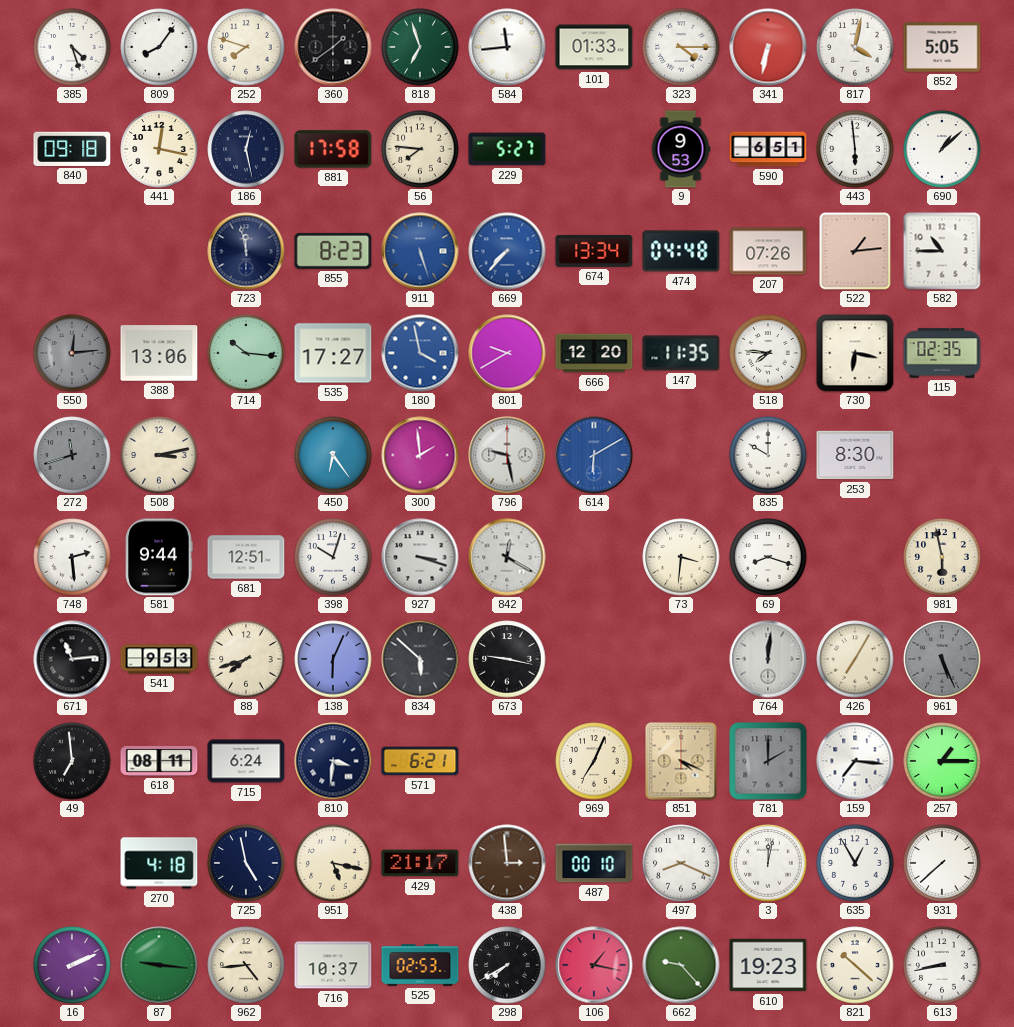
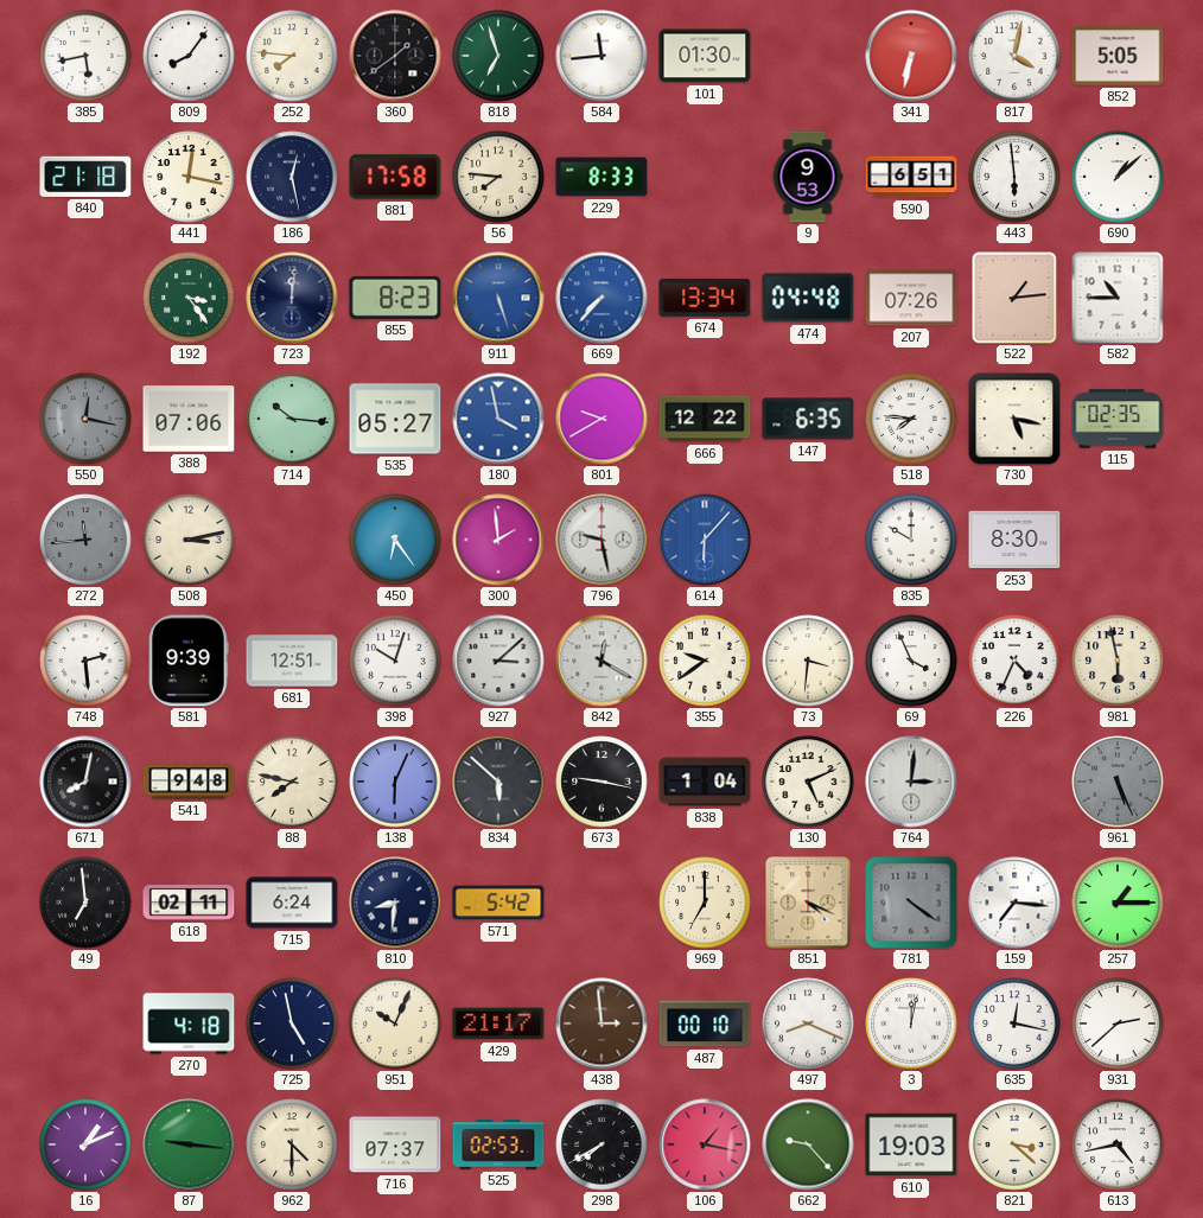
385: 4:27 -> 5:43
252: 7:48 -> 7:46
101: 01:33 -> 01:30
323: 4:15 -> none
840: 09:18 -> 21:18
229: 5:27 -> 8:33
192: none -> 3:24
723: 11:58 -> 12:01
550: 12:14 -> 12:17
388: 13:06 -> 07:06
535: 17:27 -> 05:27
666: 12:20 -> 12:22
147: 11:35 -> 6:35
730: 6:17 -> 5:17
272: 11:42 -> 11:44
614: 6:10 -> 6:07
581: 9:44 -> 9:39
927: 3:18 -> 3:08
355: none -> 9:39
69: 8:18 -> 3:56
226: none -> 4:34
671: 11:14 -> 8:02
541: 9:53 -> 9:48
88: 7:42 -> 7:47
838: none -> 1:04
130: none -> 5:11
764: 12:01 -> 3:01
426: 7:05 -> none
618: 08:11 -> 02:11
810: 3:31 -> 8:31
571: 6:21 -> 5:42
969: 7:04 -> 7:00
781: 2:00 -> 4:21
951: 5:17 -> 10:04
635: 12:55 -> 12:17
931: 7:38 -> 2:38
16: 2:11 -> 1:11
962: 4:44 -> 4:30
716: 10:37 -> 07:37
610: 19:23 -> 19:03
821: 10:22 -> 3:22
613: 8:43 -> 4:43
